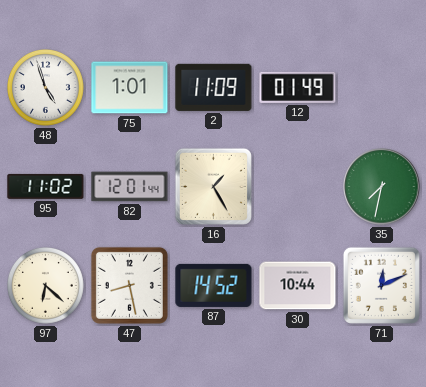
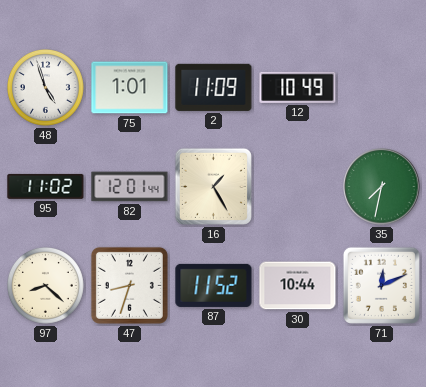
12: 01:49 -> 10:49
97: 6:22 -> 8:22
47: 8:28 -> 8:33
87: 14:52 -> 11:52
